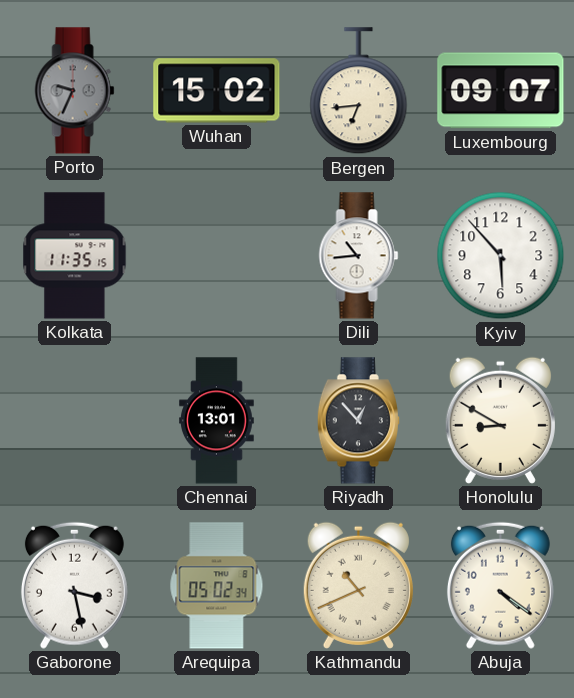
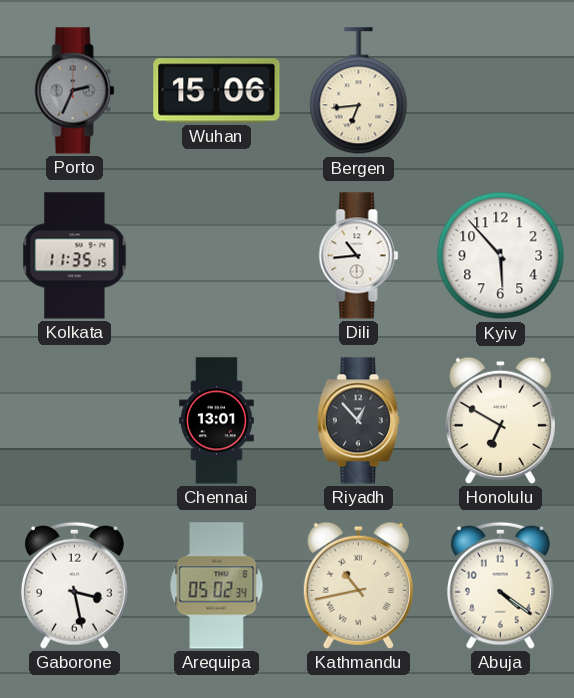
Porto: 9:34 -> 2:34
Wuhan: 15:02 -> 15:06
Luxembourg: 09:07 -> none
Honolulu: 8:50 -> 6:50
Kathmandu: 10:41 -> 10:43
